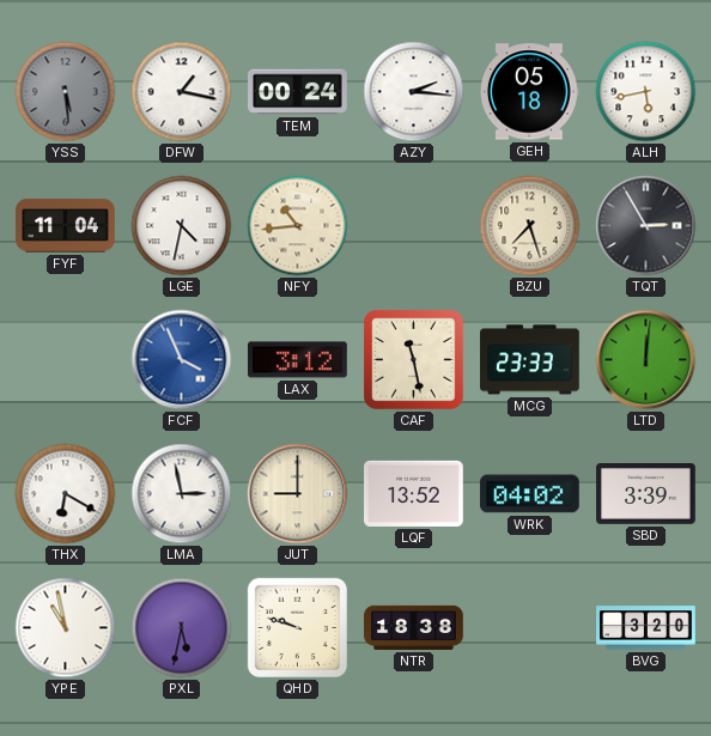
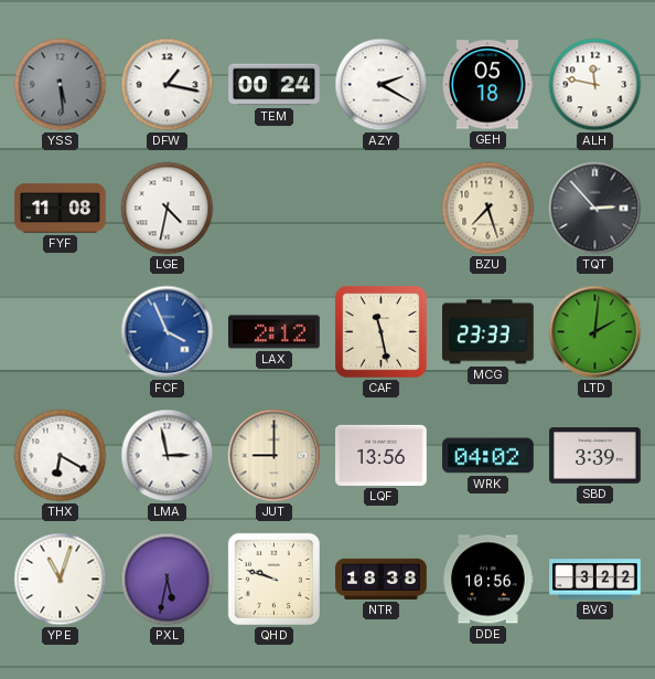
AZY: 2:16 -> 2:20
ALH: 5:43 -> 11:47
FYF: 11:04 -> 11:08
NFY: 10:44 -> none
TQT: 2:55 -> 2:53
LAX: 3:12 -> 2:12
LTD: 12:01 -> 2:01
LQF: 13:52 -> 13:56
YPE: 10:58 -> 11:03
DDE: none -> 10:56
BVG: 3:20 -> 3:22
